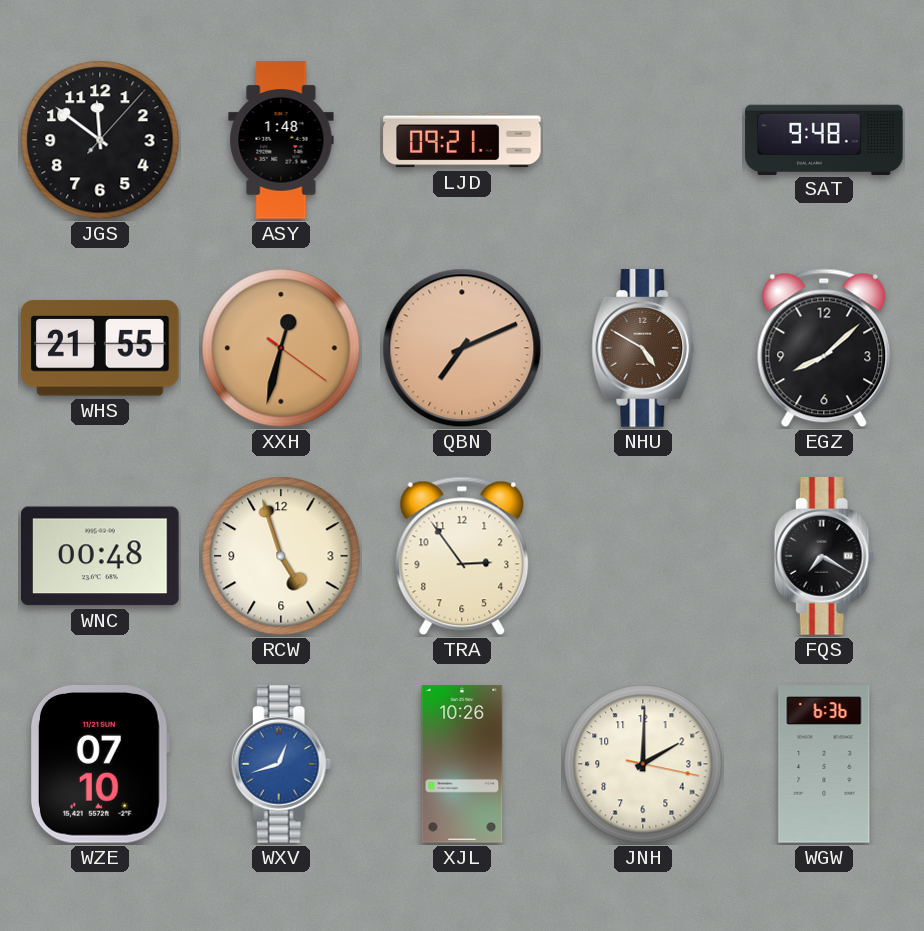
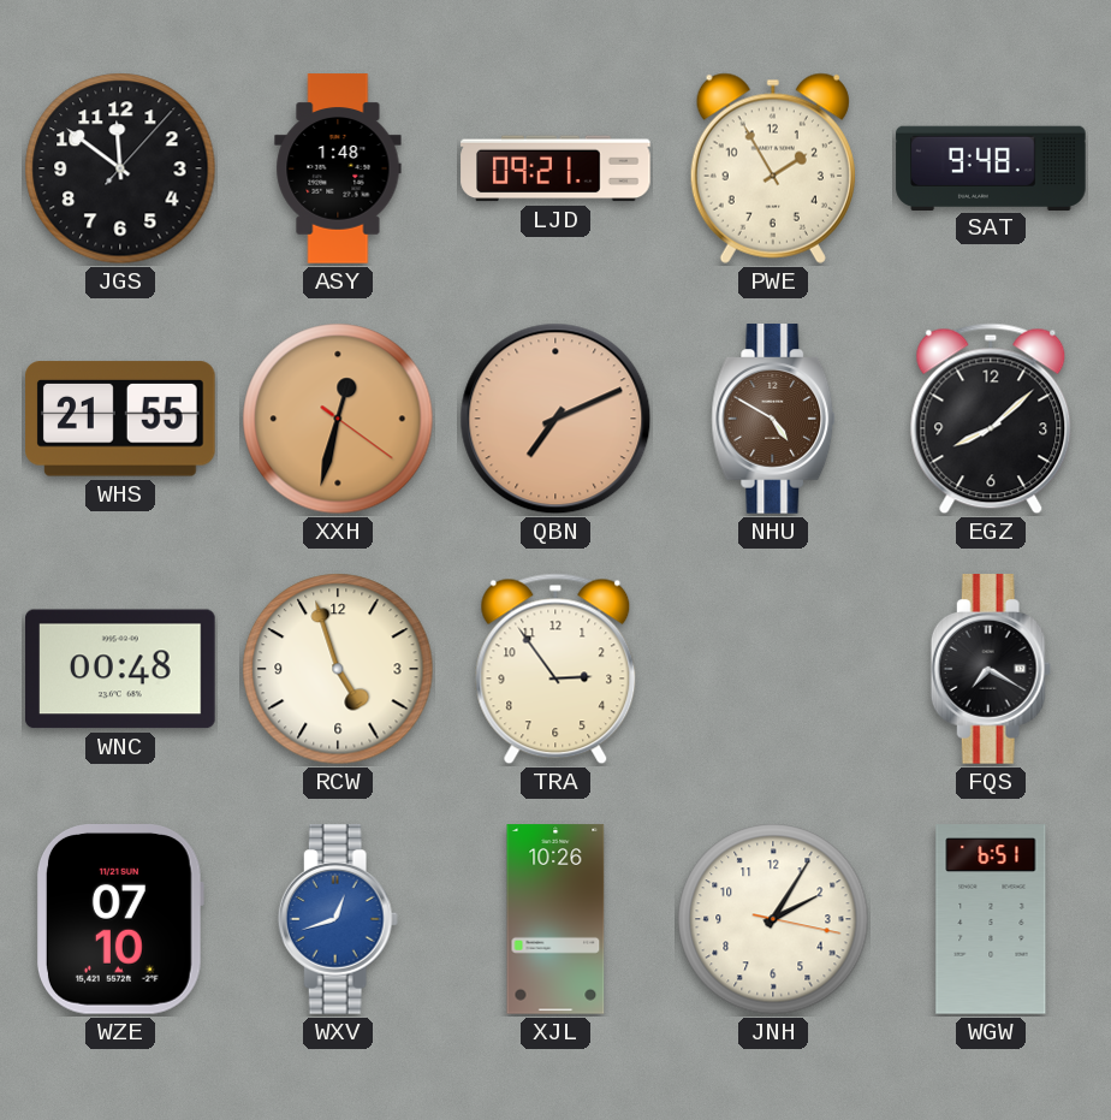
PWE: none -> 1:55
JNH: 2:00 -> 2:05
WGW: 6:36 -> 6:51
